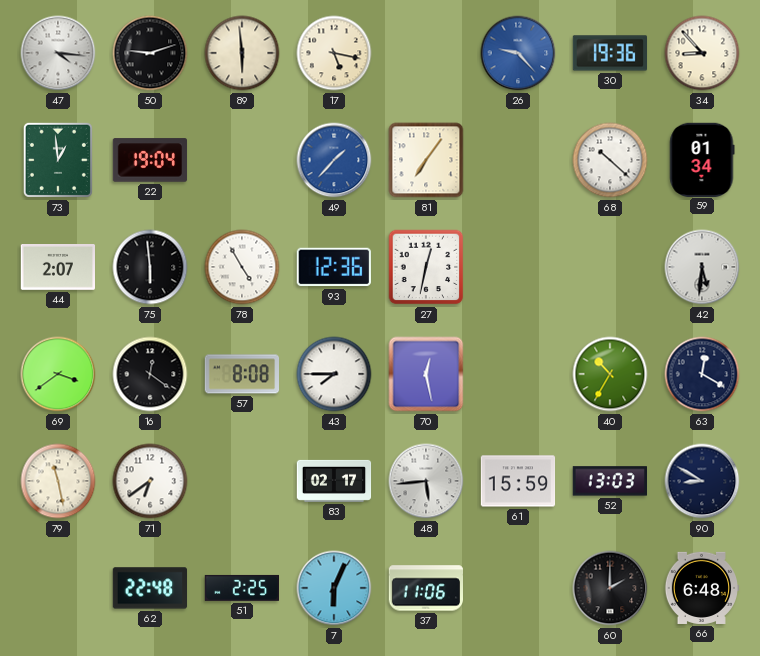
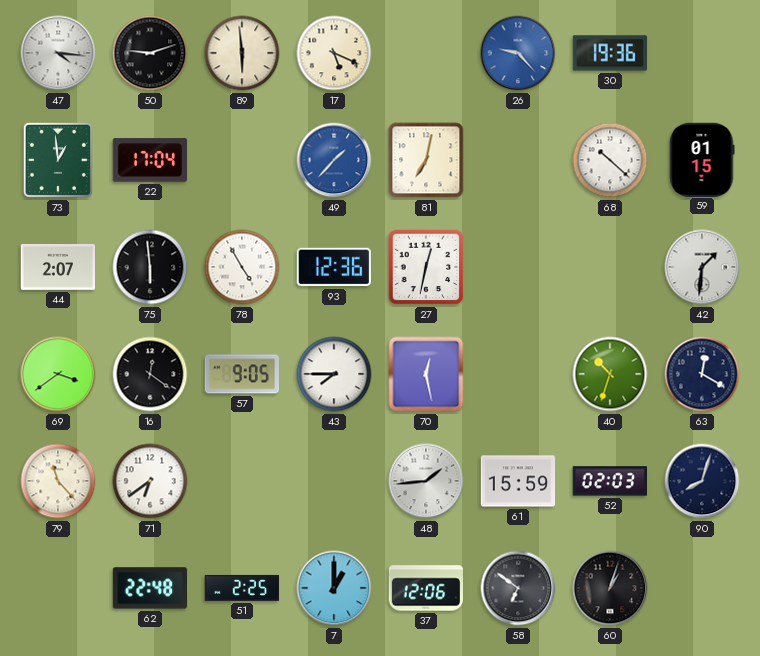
17: 5:17 -> 5:19
34: 8:53 -> none
22: 19:04 -> 17:04
81: 7:06 -> 7:02
59: 01:34 -> 01:15
42: 5:31 -> 1:31
57: 8:08 -> 9:05
40: 10:35 -> 10:33
79: 11:28 -> 11:23
83: 02:17 -> none
48: 5:44 -> 1:44
52: 13:03 -> 02:03
90: 8:50 -> 8:03
7: 6:04 -> 1:00
37: 11:06 -> 12:06
58: none -> 6:51
60: 2:00 -> 1:03
66: 6:48 -> none
